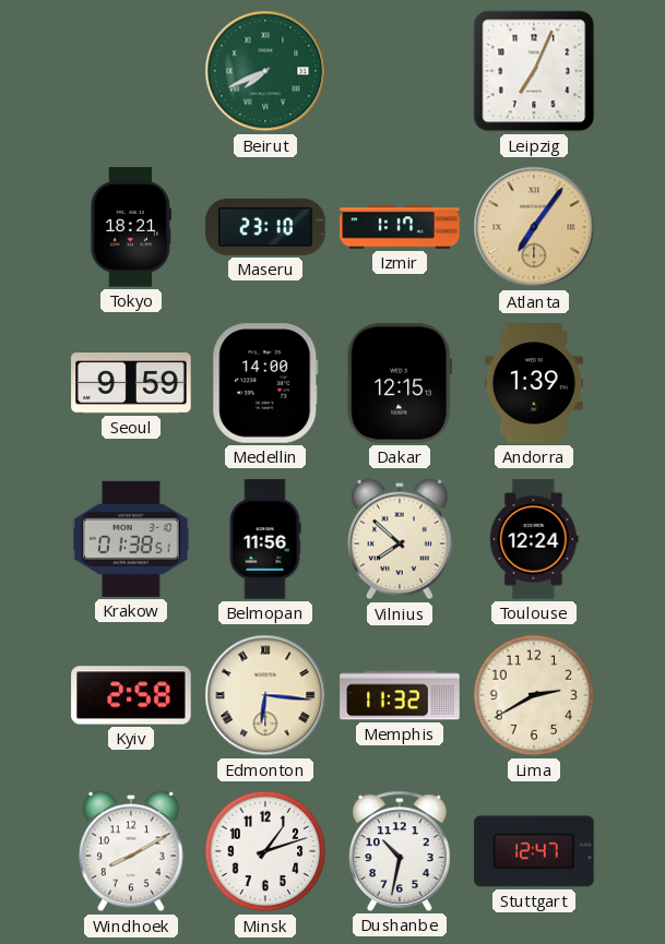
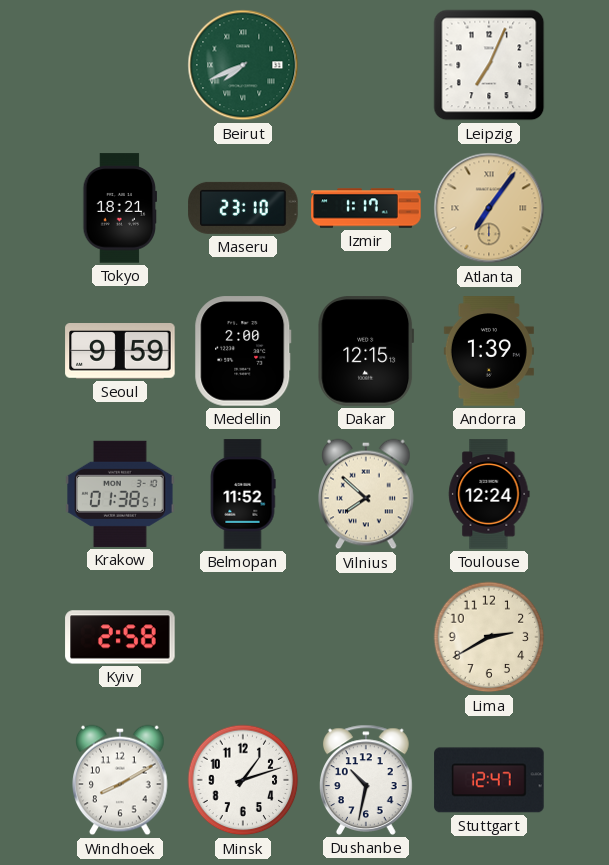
Medellin: 14:00 -> 2:00
Belmopan: 11:56 -> 11:52
Edmonton: 6:16 -> none
Memphis: 11:32 -> none
